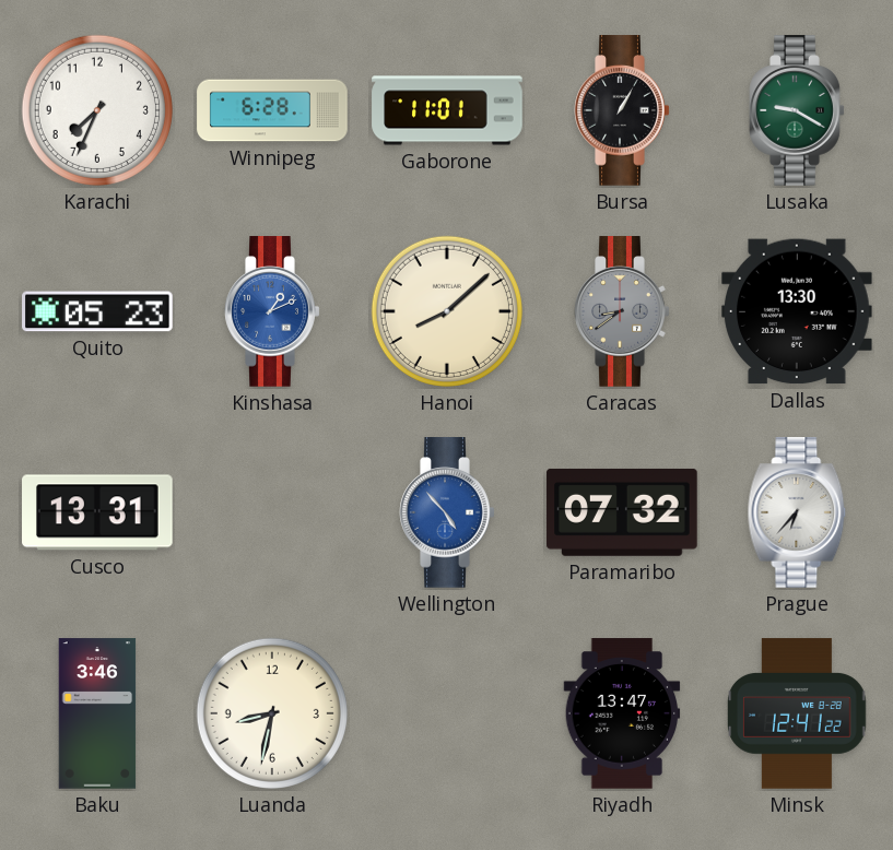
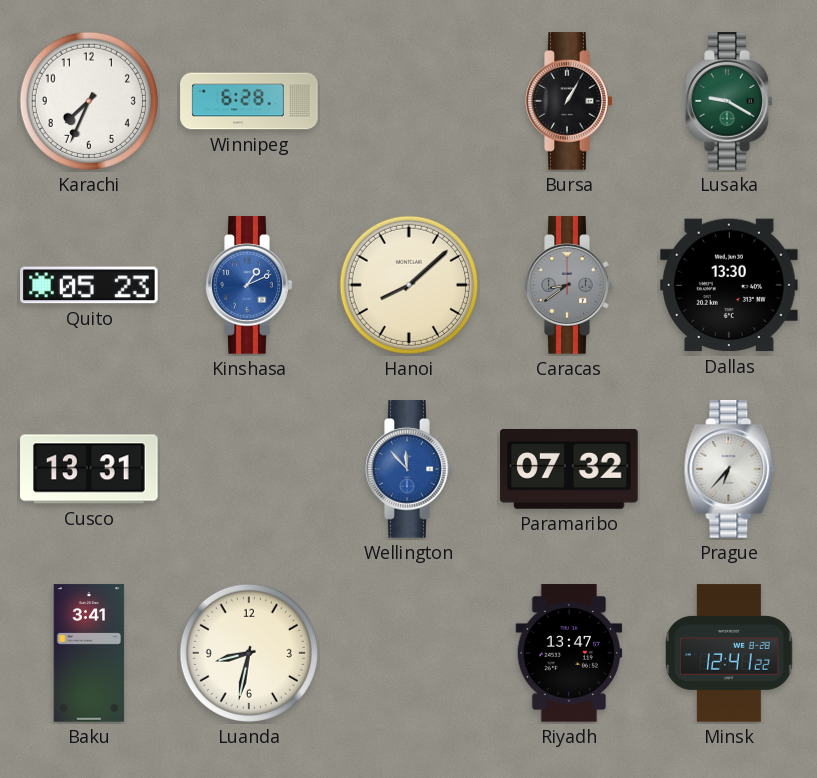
Gaborone: 11:01 -> none
Wellington: 4:53 -> 11:53
Baku: 3:46 -> 3:41
